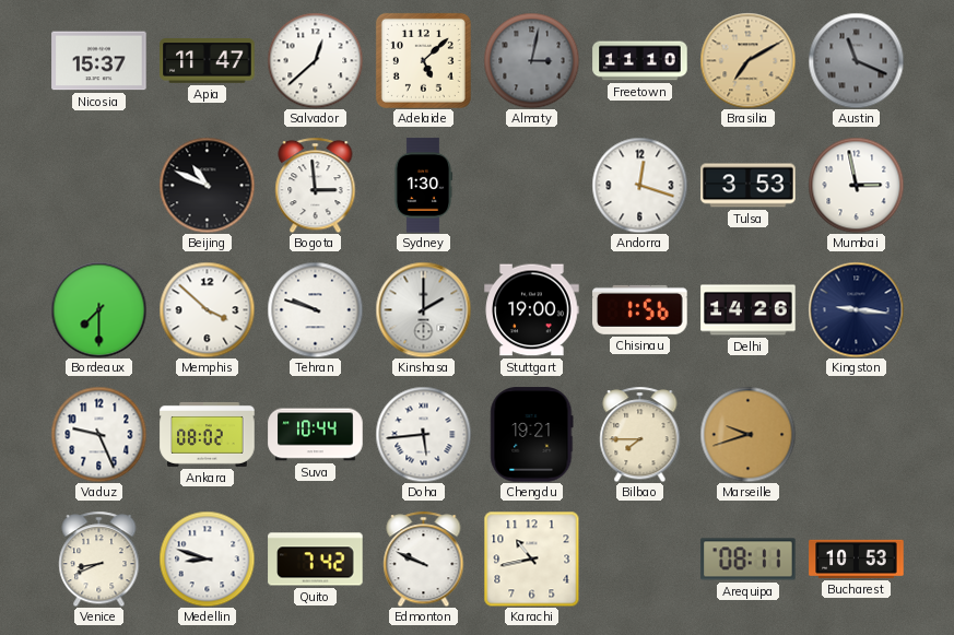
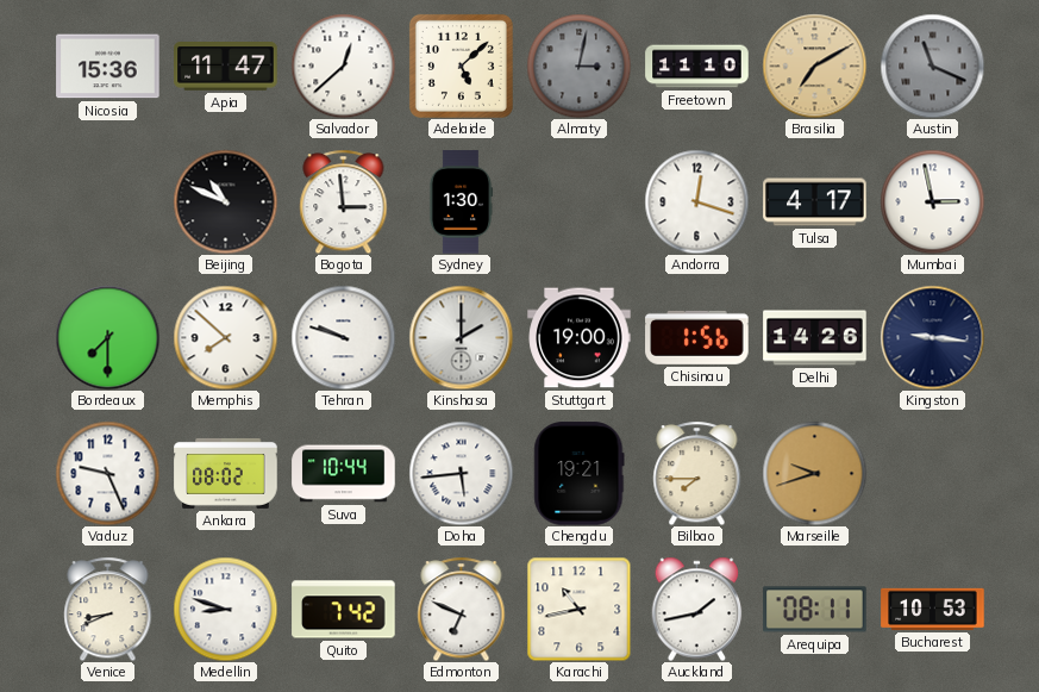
Nicosia: 15:37 -> 15:36
Tulsa: 3:53 -> 4:17
Memphis: 3:52 -> 7:52
Edmonton: 9:49 -> 6:49
Auckland: none -> 1:43
